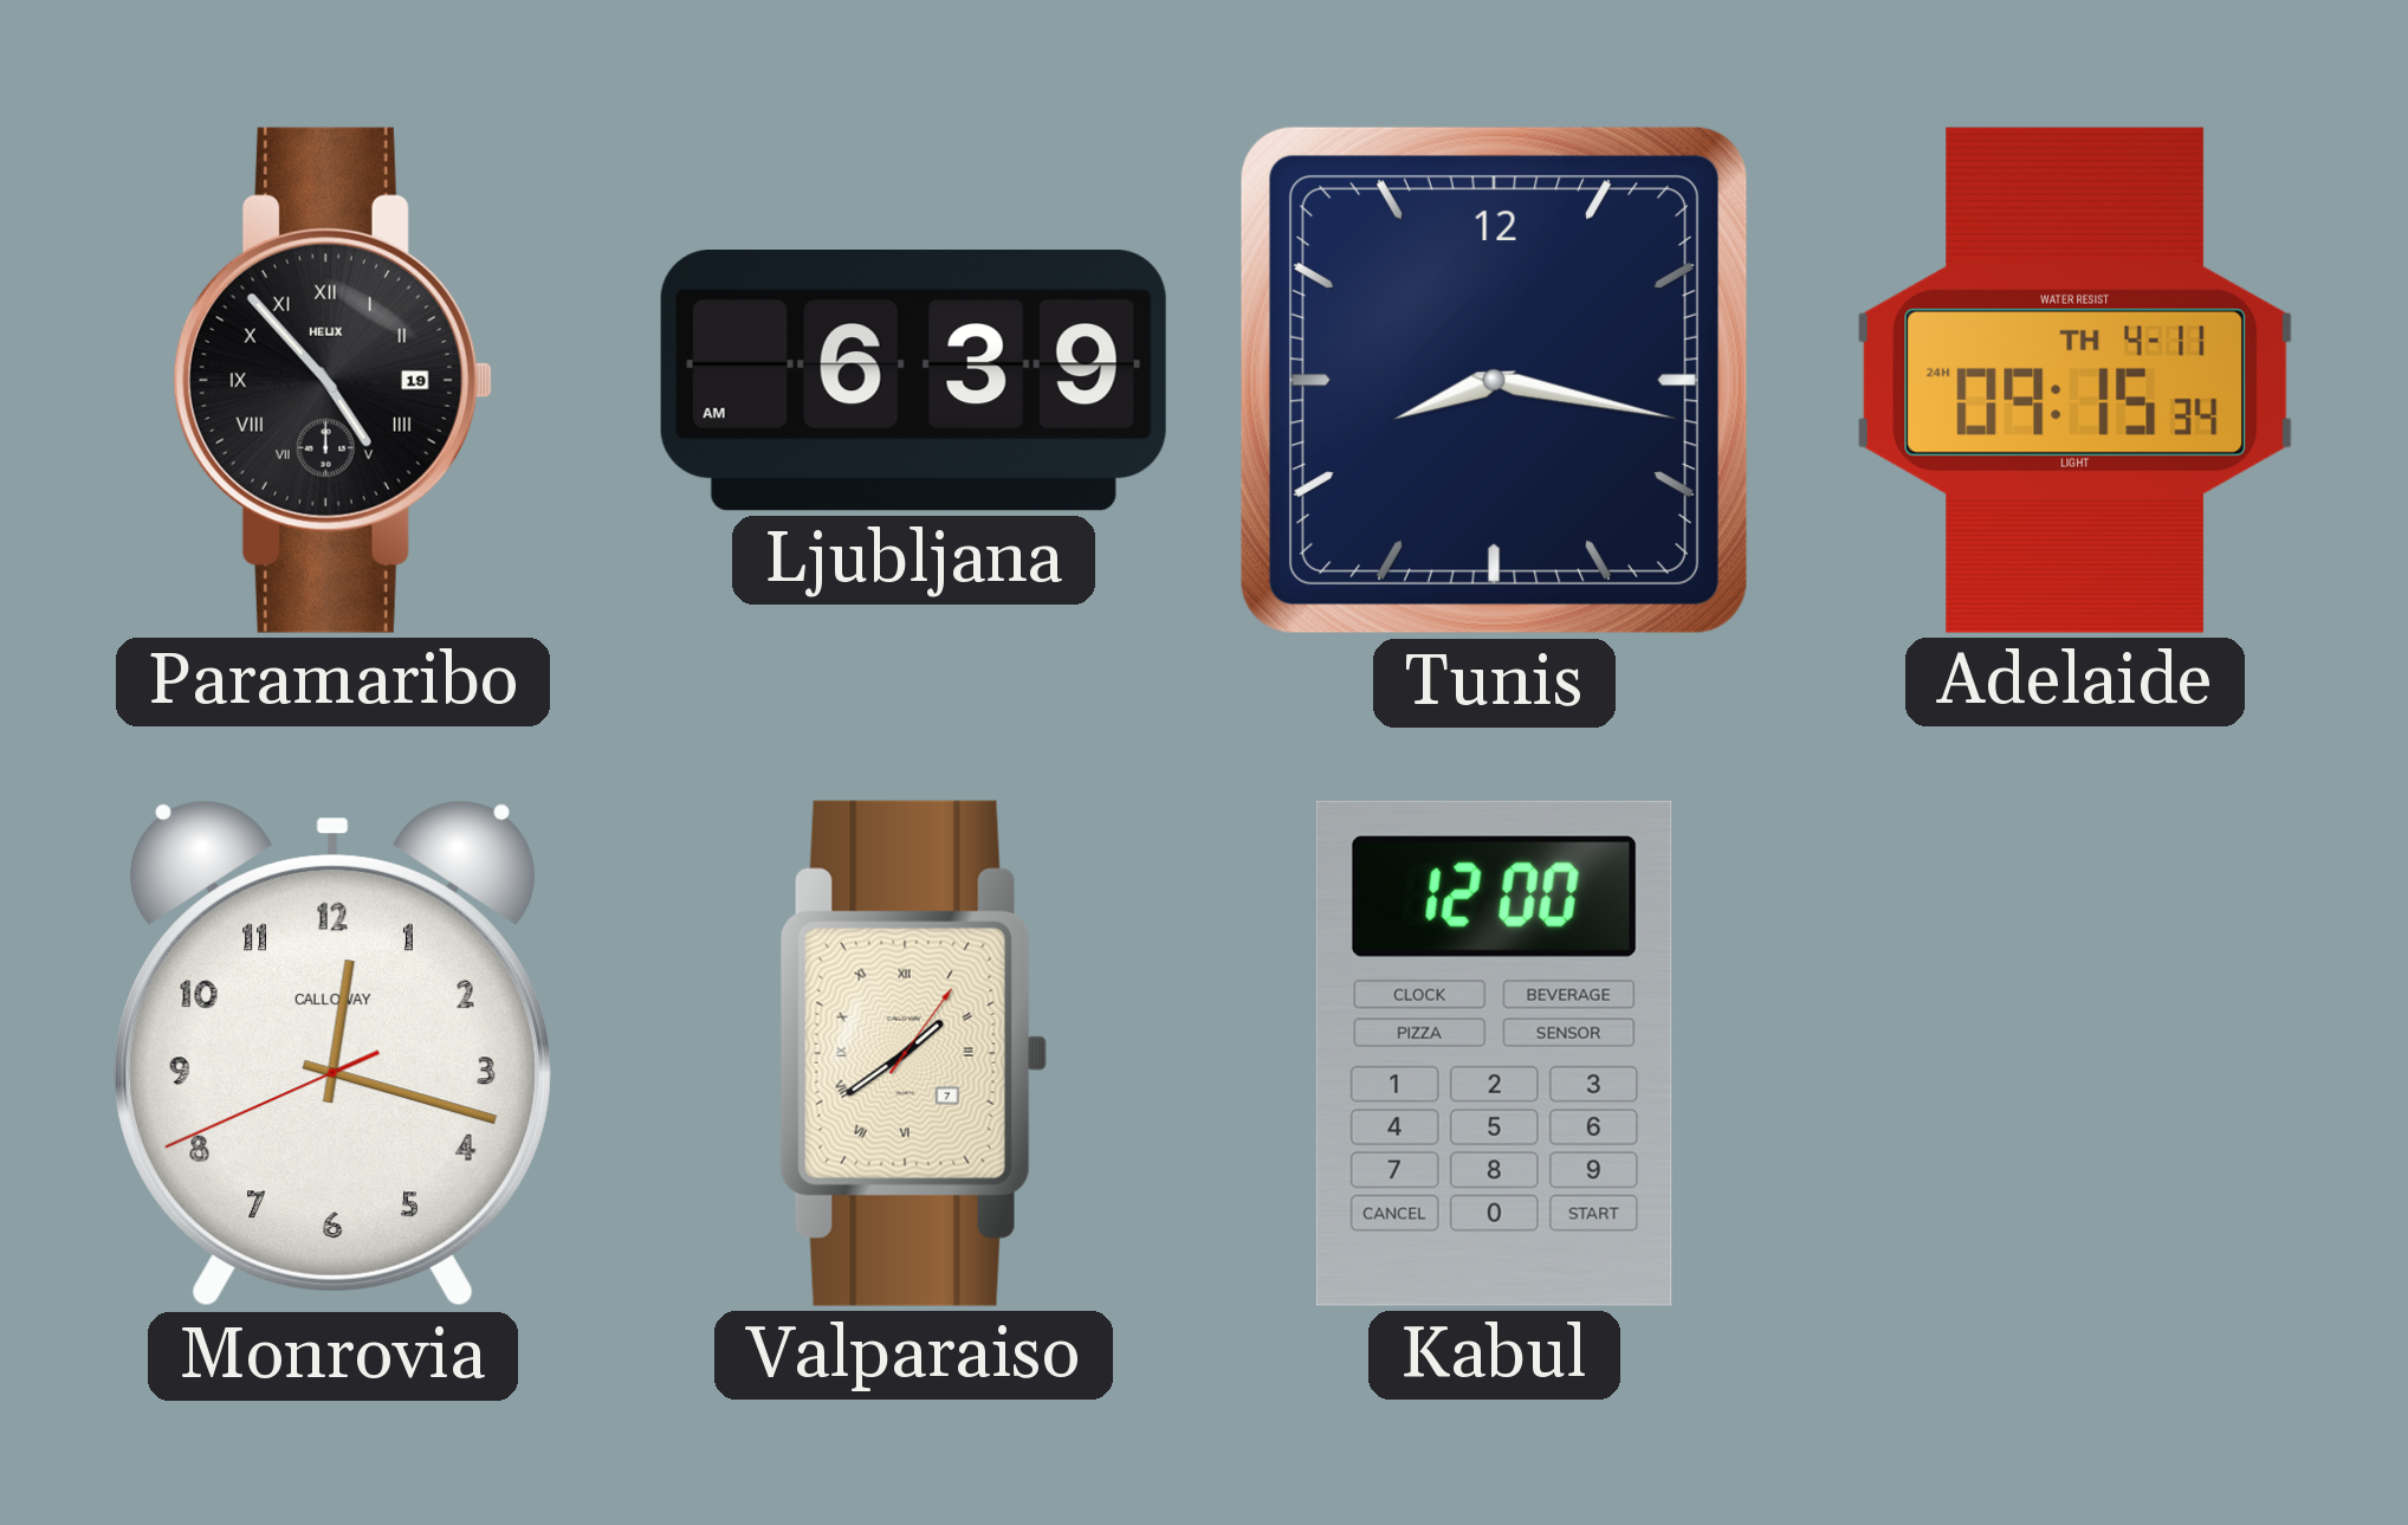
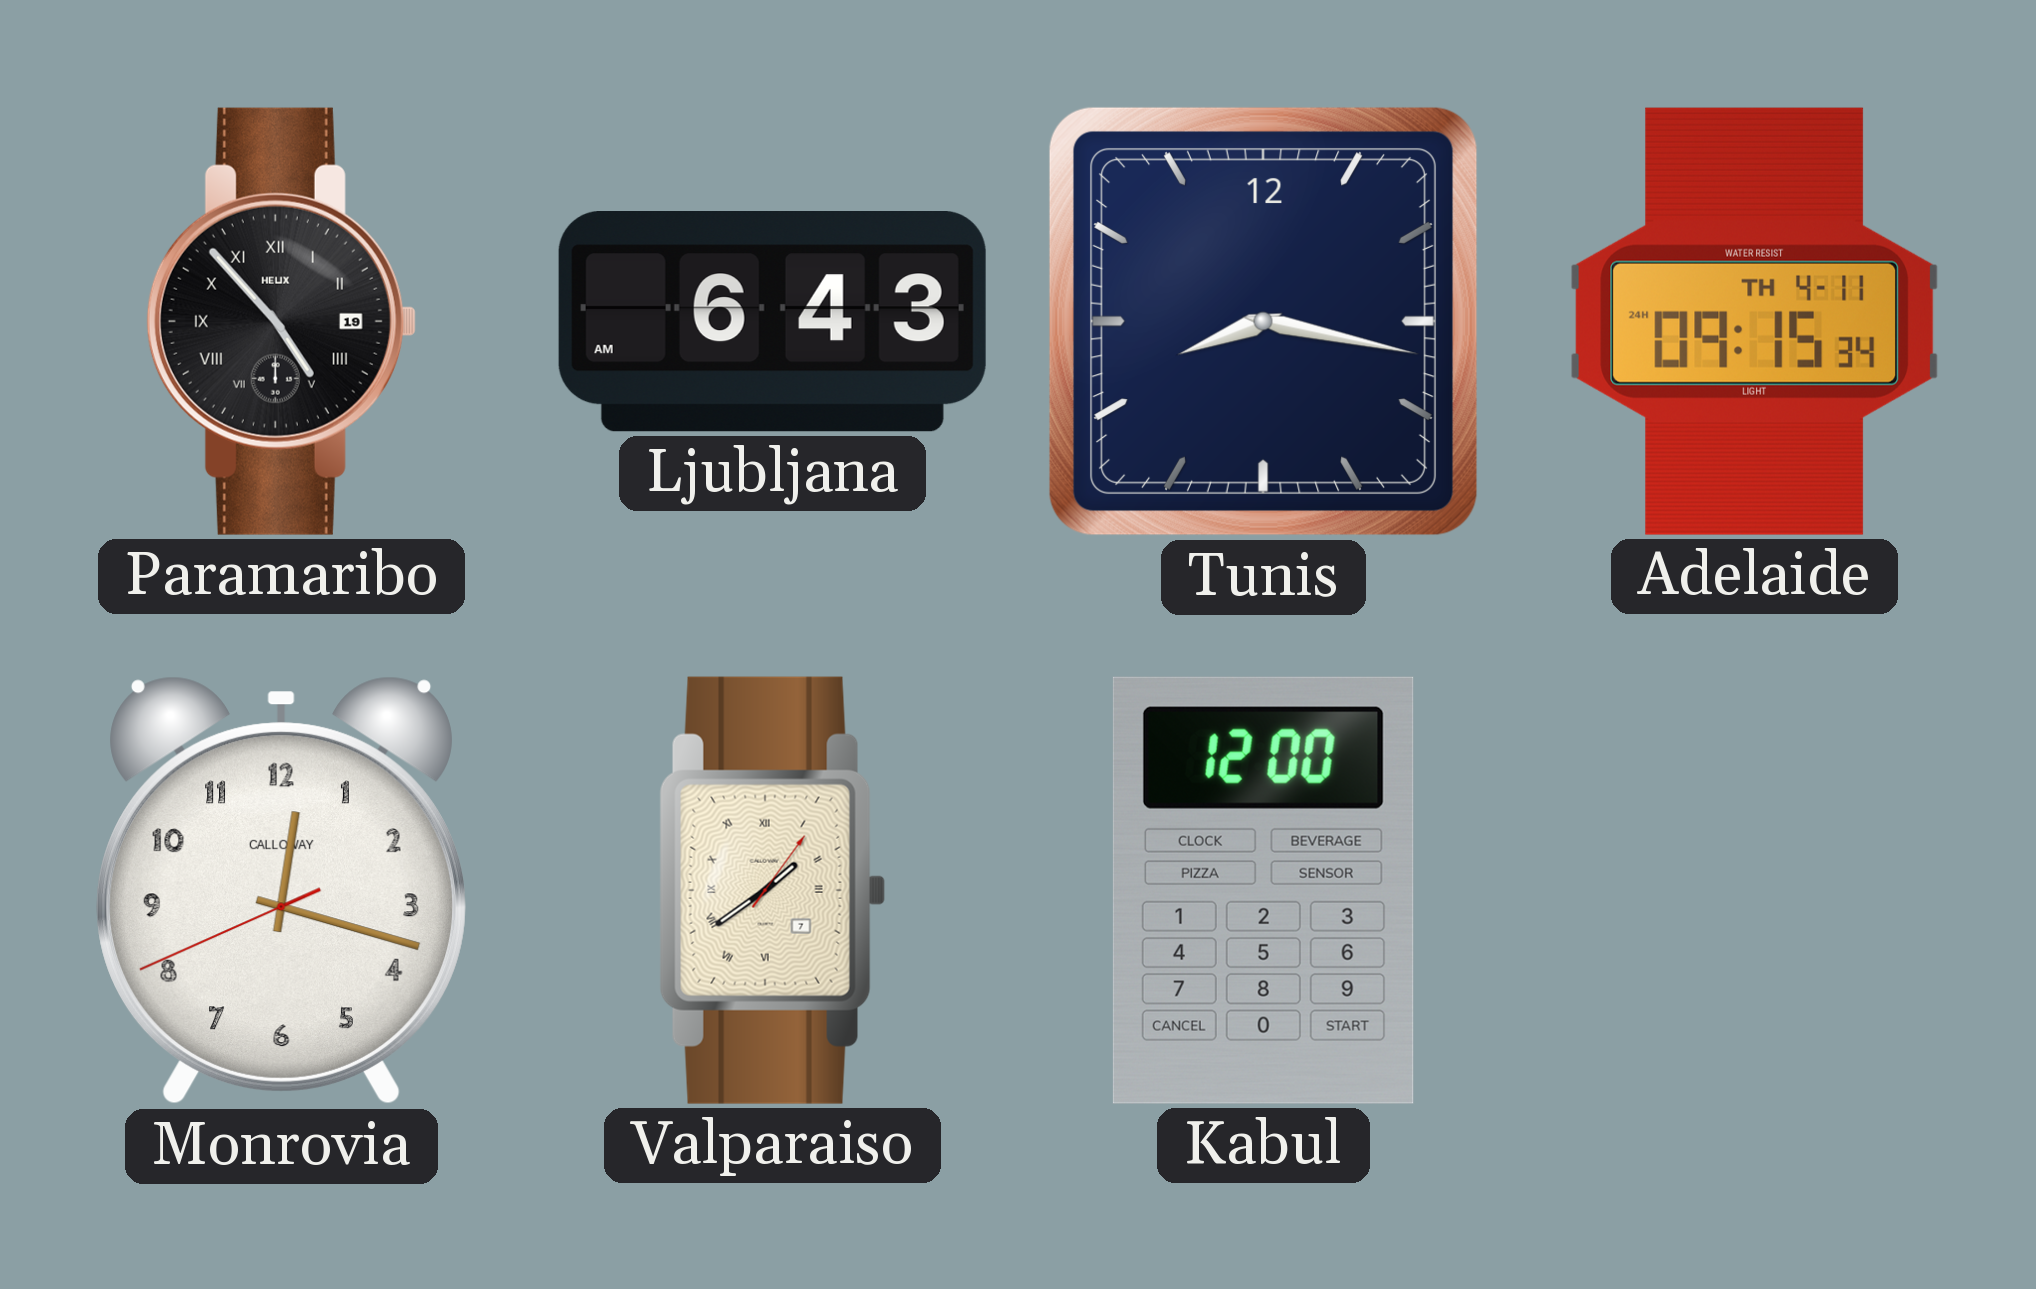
Ljubljana: 6:39 -> 6:43
